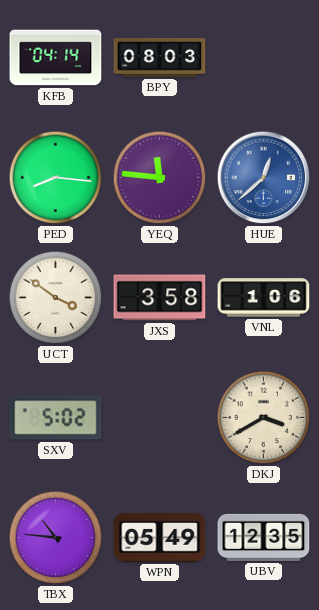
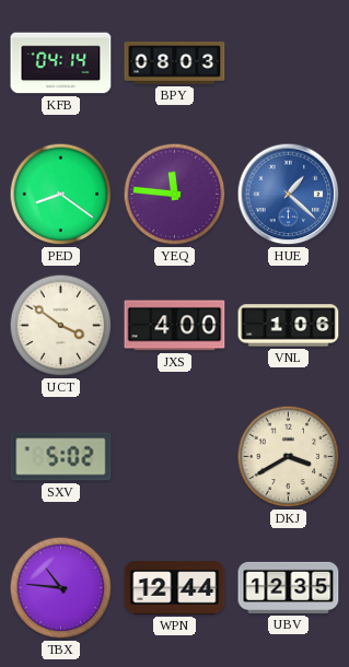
PED: 8:16 -> 8:21
HUE: 12:38 -> 1:22
JXS: 3:58 -> 4:00
WPN: 05:49 -> 12:44
